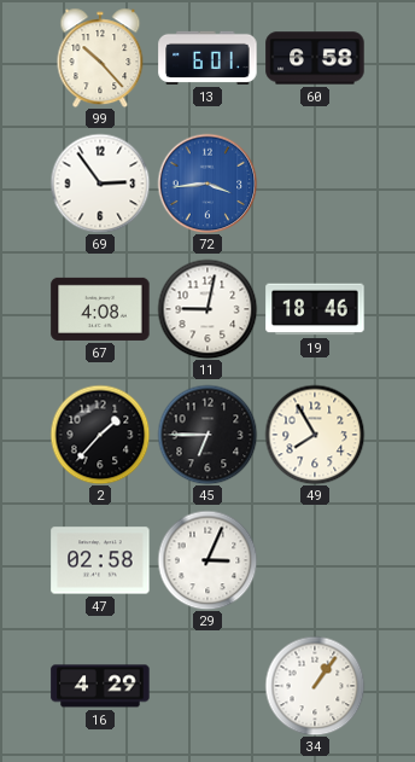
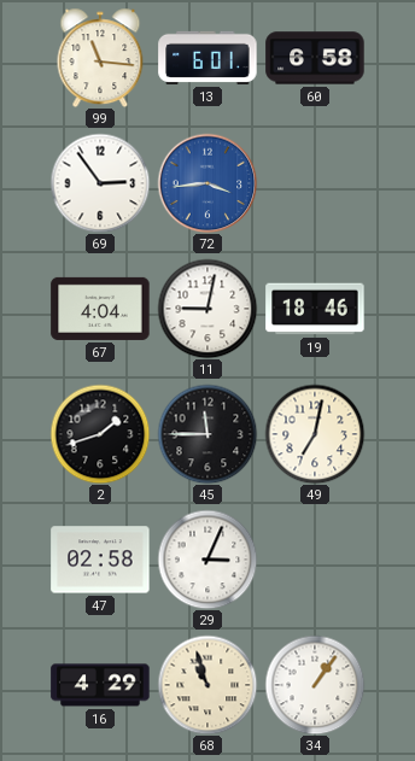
99: 10:23 -> 11:16
67: 4:08 -> 4:04
2: 1:37 -> 1:42
45: 6:45 -> 11:45
49: 7:55 -> 7:02
68: none -> 10:57
